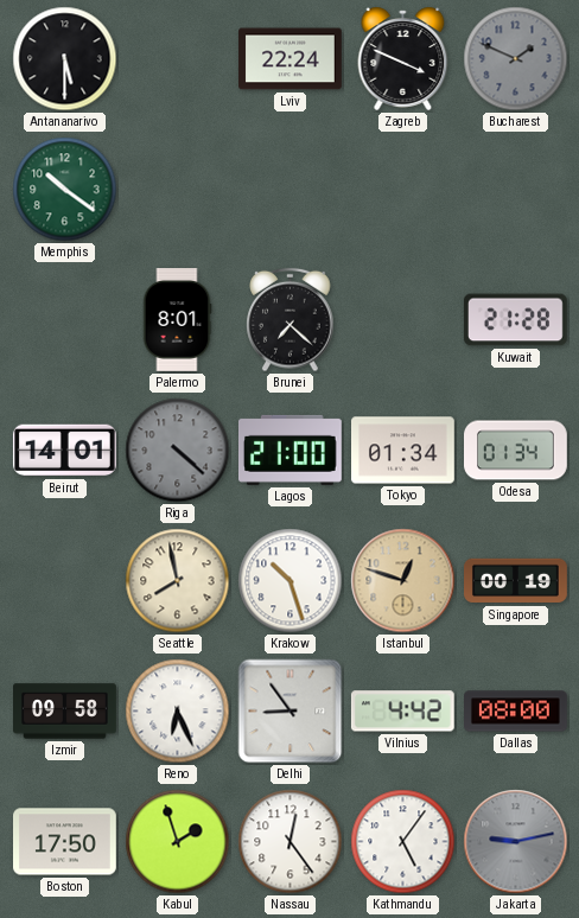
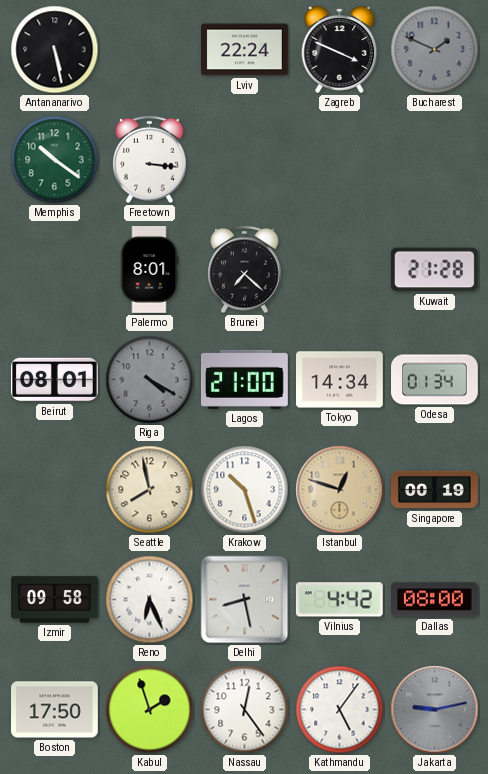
Antananarivo: 5:30 -> 5:28
Freetown: none -> 3:16
Beirut: 14:01 -> 08:01
Riga: 4:22 -> 4:20
Tokyo: 01:34 -> 14:34
Delhi: 8:54 -> 8:28
